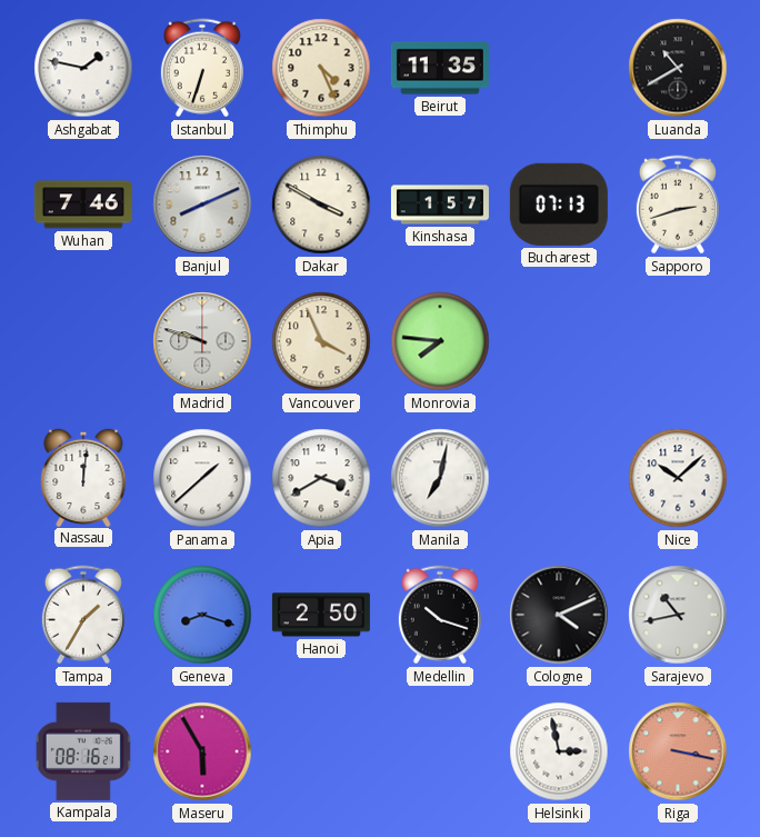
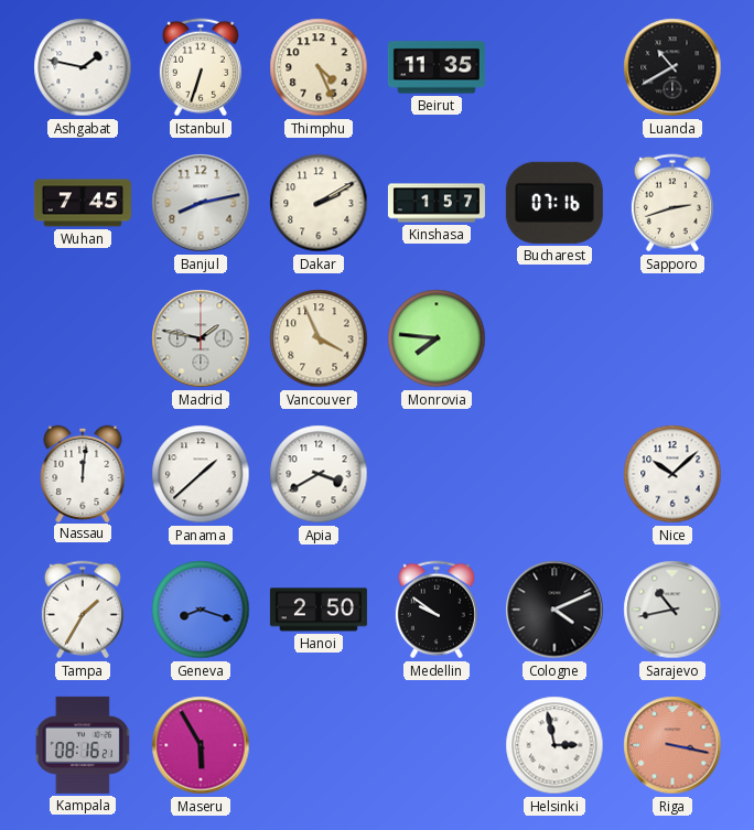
Wuhan: 7:46 -> 7:45
Banjul: 8:11 -> 8:13
Dakar: 3:50 -> 2:10
Bucharest: 07:13 -> 07:16
Madrid: 9:48 -> 1:47
Manila: 7:02 -> none
Medellin: 10:18 -> 9:51
